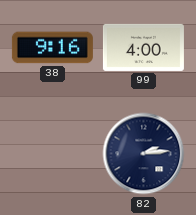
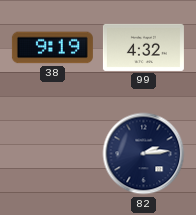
38: 9:16 -> 9:19
99: 4:00 -> 4:32
